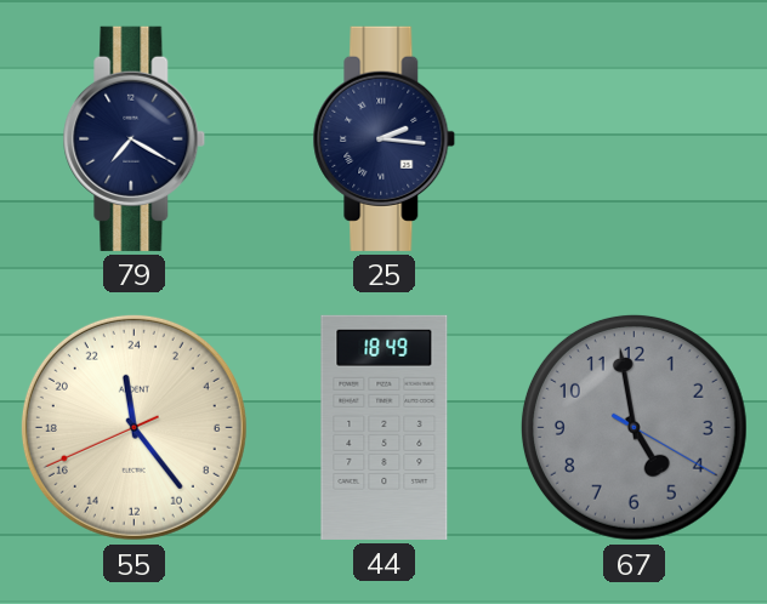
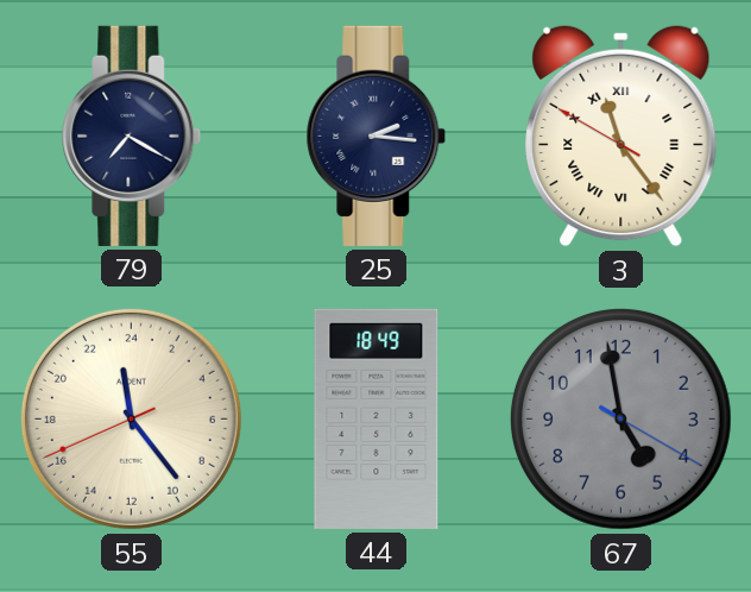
3: none -> 11:23
